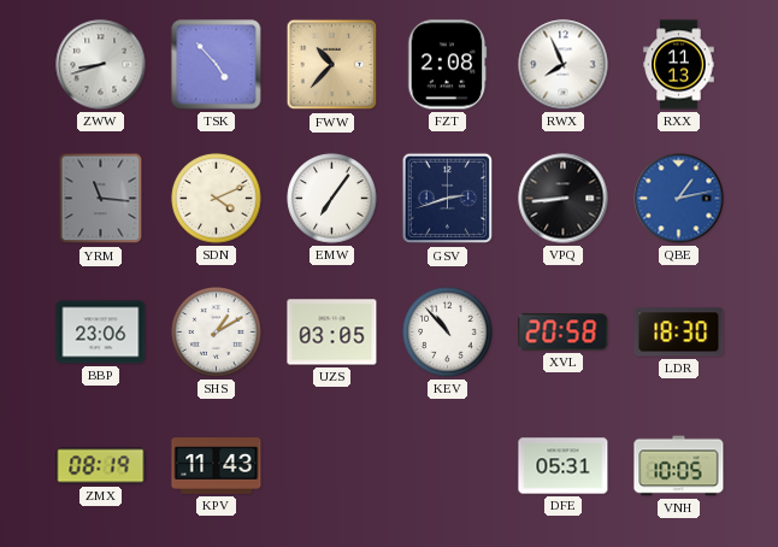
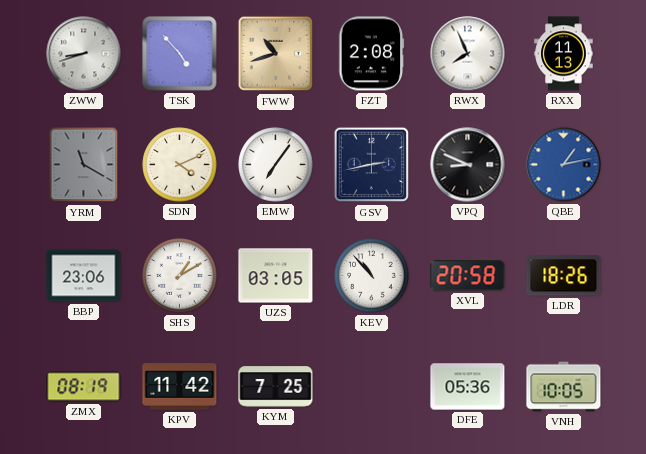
FWW: 10:37 -> 10:42
YRM: 11:16 -> 11:20
GSV: 2:42 -> 2:43
VPQ: 8:44 -> 8:49
LDR: 18:30 -> 18:26
KPV: 11:43 -> 11:42
KYM: none -> 7:25
DFE: 05:31 -> 05:36
